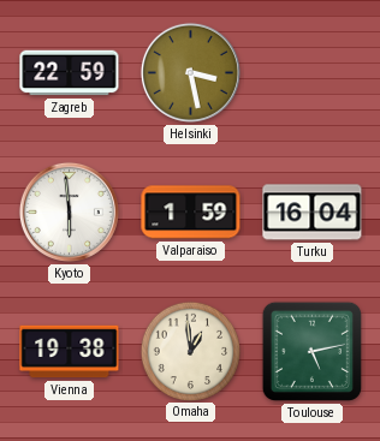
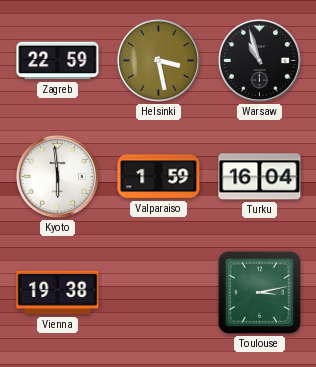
Warsaw: none -> 10:57
Omaha: 12:59 -> none
Toulouse: 5:13 -> 3:13
